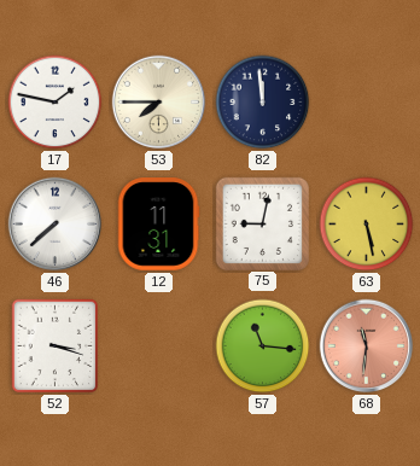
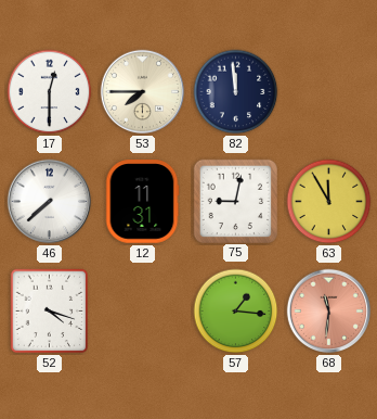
17: 1:47 -> 12:30
63: 5:28 -> 11:55
52: 3:18 -> 4:18
57: 11:16 -> 1:16
